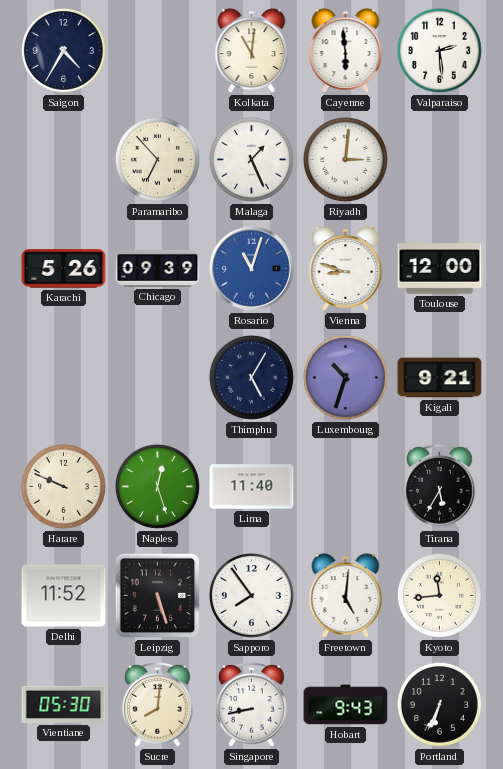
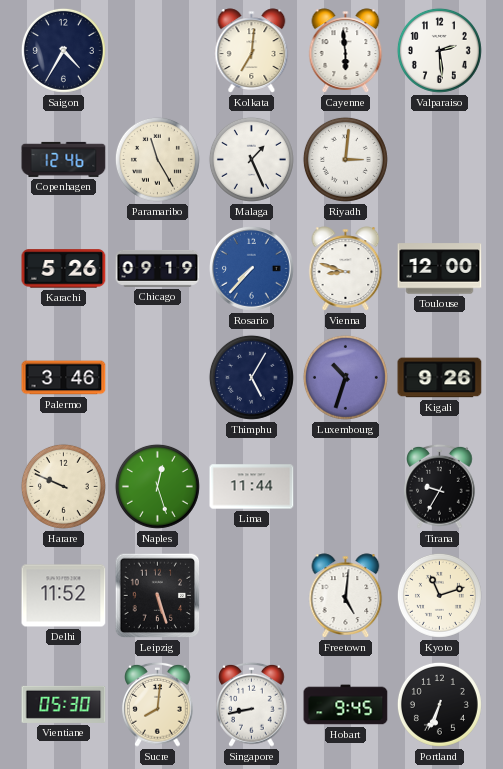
Kolkata: 11:01 -> 7:01
Copenhagen: none -> 12:46
Paramaribo: 6:53 -> 11:25
Chicago: 09:39 -> 09:19
Rosario: 11:03 -> 7:37
Palermo: none -> 3:46
Kigali: 9:21 -> 9:26
Lima: 11:40 -> 11:44
Tirana: 5:35 -> 9:35
Sapporo: 7:54 -> none
Kyoto: 11:44 -> 11:12
Hobart: 9:43 -> 9:45
